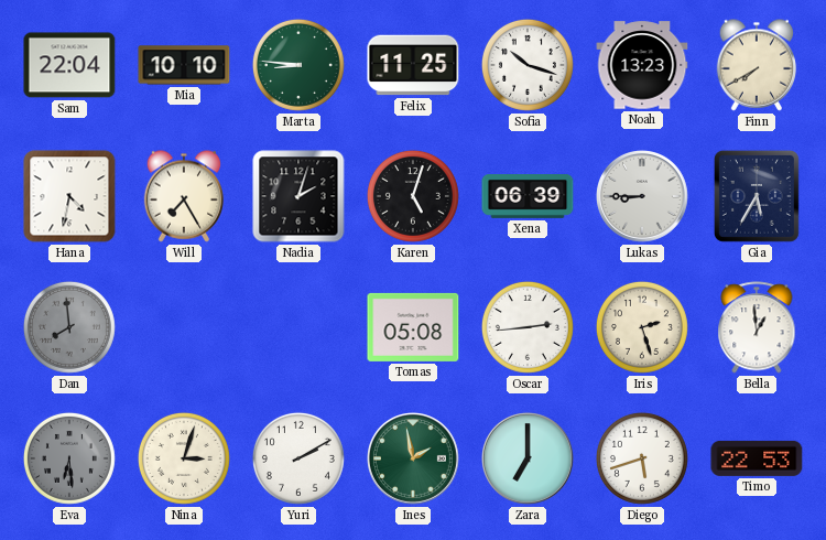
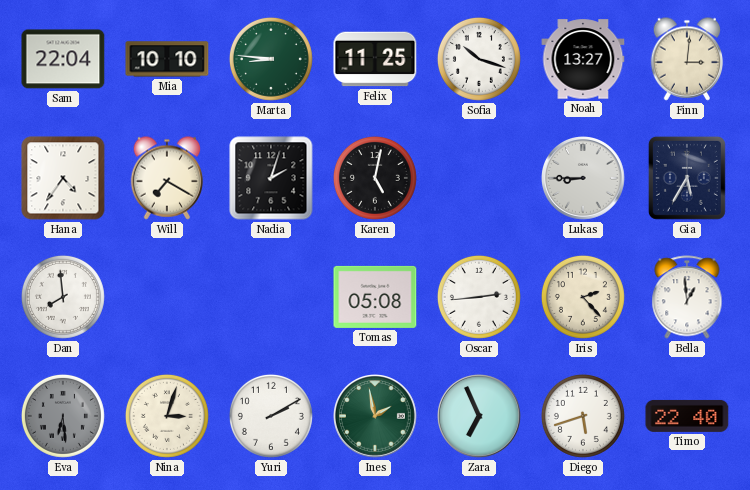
Noah: 13:23 -> 13:27
Finn: 7:40 -> 3:01
Hana: 4:32 -> 4:36
Will: 7:25 -> 7:20
Karen: 5:03 -> 5:02
Xena: 06:39 -> none
Dan dial: grey -> white
Iris: 2:27 -> 2:23
Zara: 7:00 -> 6:56
Timo: 22:53 -> 22:40
